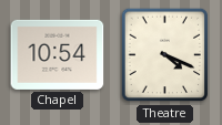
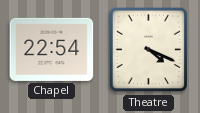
Chapel: 10:54 -> 22:54
